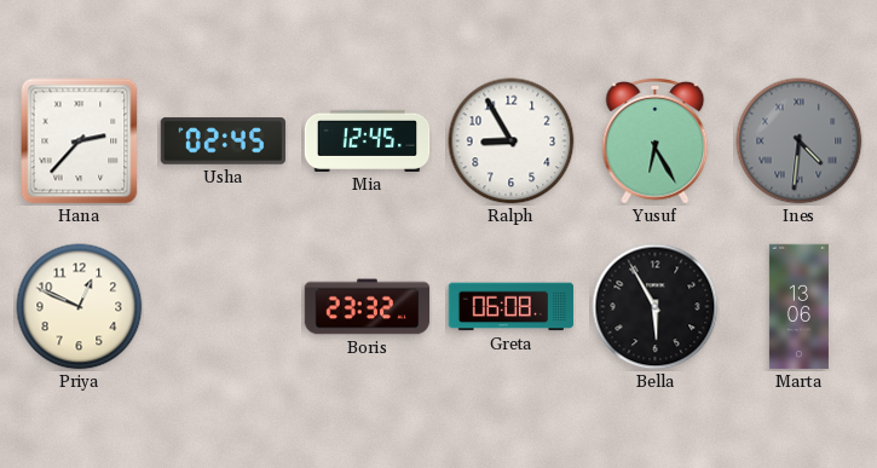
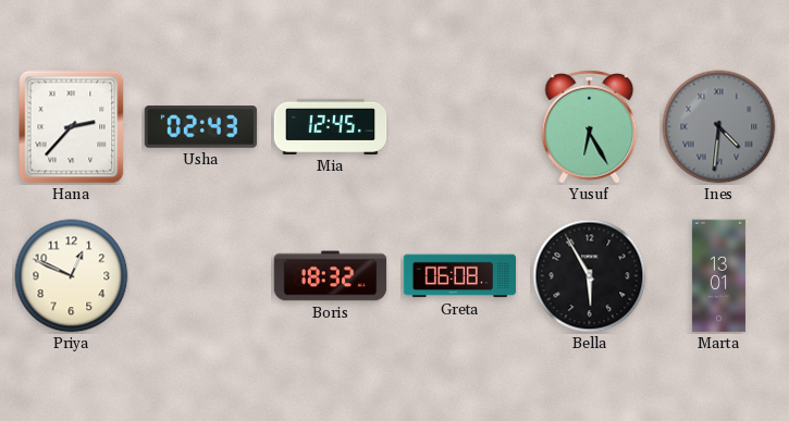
Usha: 02:45 -> 02:43
Ralph: 8:55 -> none
Boris: 23:32 -> 18:32
Marta: 13:06 -> 13:01
